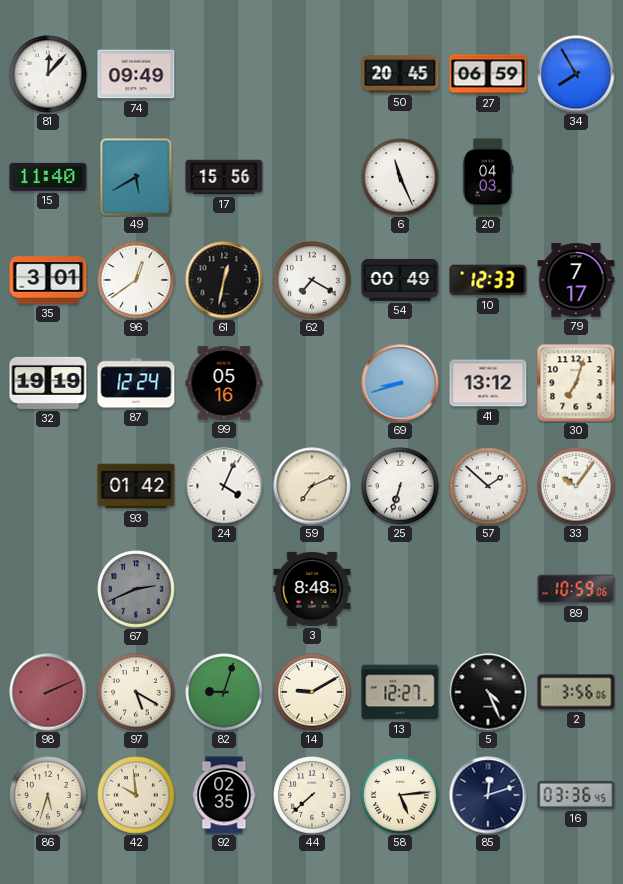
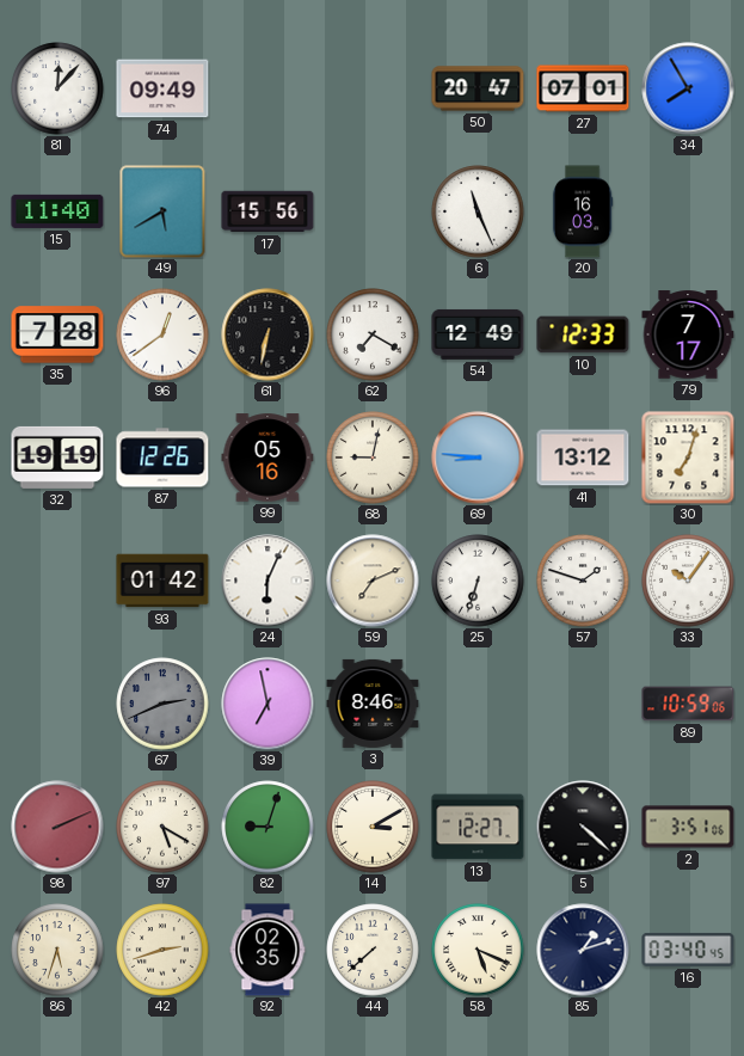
50: 20:45 -> 20:47
27: 06:59 -> 07:01
20: 04:03 -> 16:03
35: 3:01 -> 7:28
61: 12:32 -> 6:32
54: 00:49 -> 12:49
87: 12:24 -> 12:26
68: none -> 9:02
69: 8:42 -> 8:46
24: 4:04 -> 6:04
57: 1:52 -> 1:48
39: none -> 6:58
3: 8:48 -> 8:46
14: 9:10 -> 3:10
5: 4:26 -> 4:22
2: 3:56 -> 3:51
42: 9:59 -> 2:42
58: 5:14 -> 5:19
85: 12:12 -> 1:12
16: 03:36 -> 03:40
